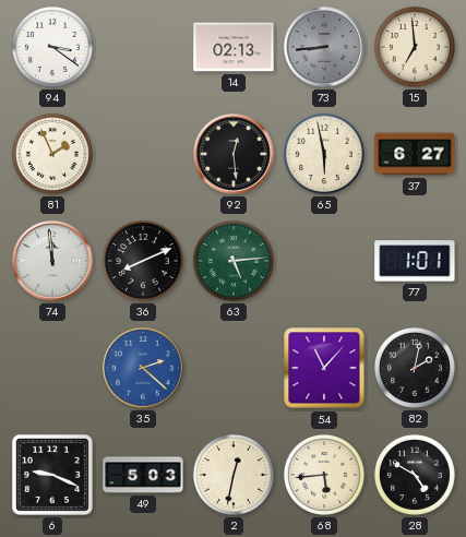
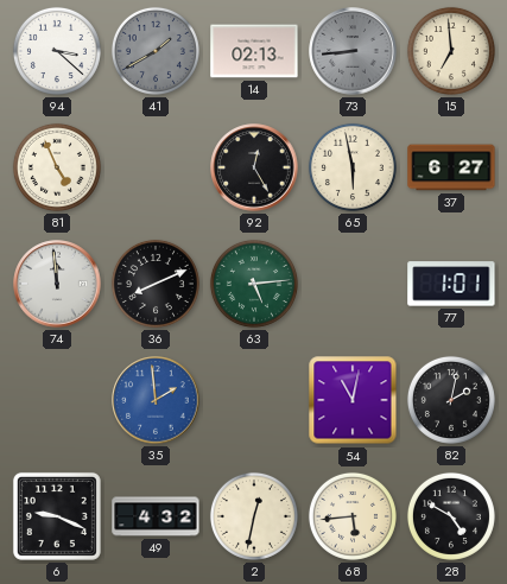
94: 3:21 -> 3:22
41: none -> 1:40
81: 1:56 -> 4:56
92: 12:29 -> 12:25
35: 2:22 -> 1:59
54: 11:07 -> 11:02
49: 5:03 -> 4:32
